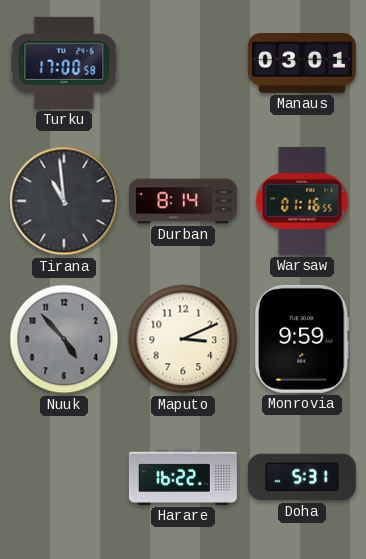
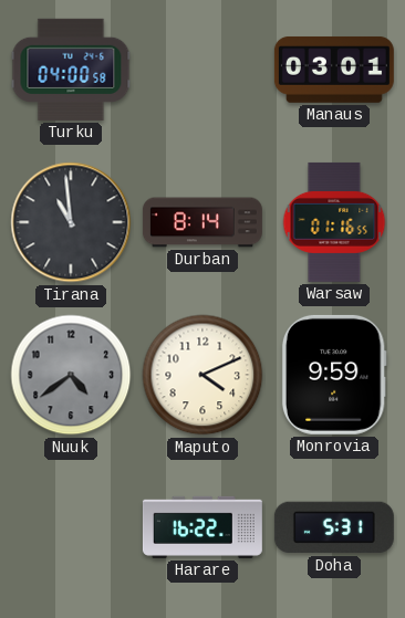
Turku: 17:00 -> 04:00
Nuuk: 4:53 -> 4:39
Maputo: 3:11 -> 4:11
